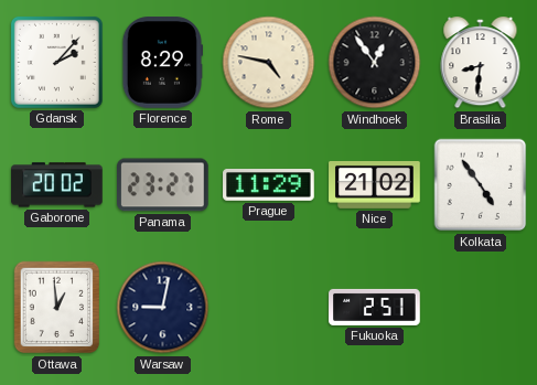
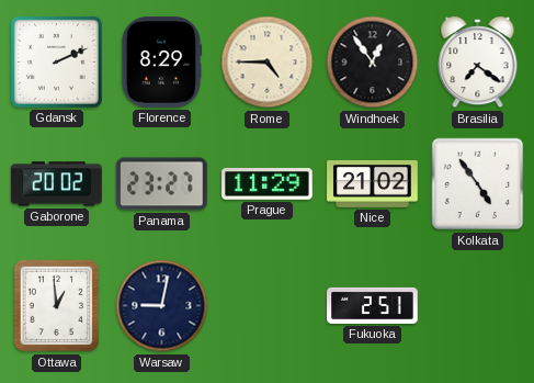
Gdansk: 2:07 -> 2:11
Rome: 4:47 -> 4:45
Brasilia: 8:31 -> 7:21
